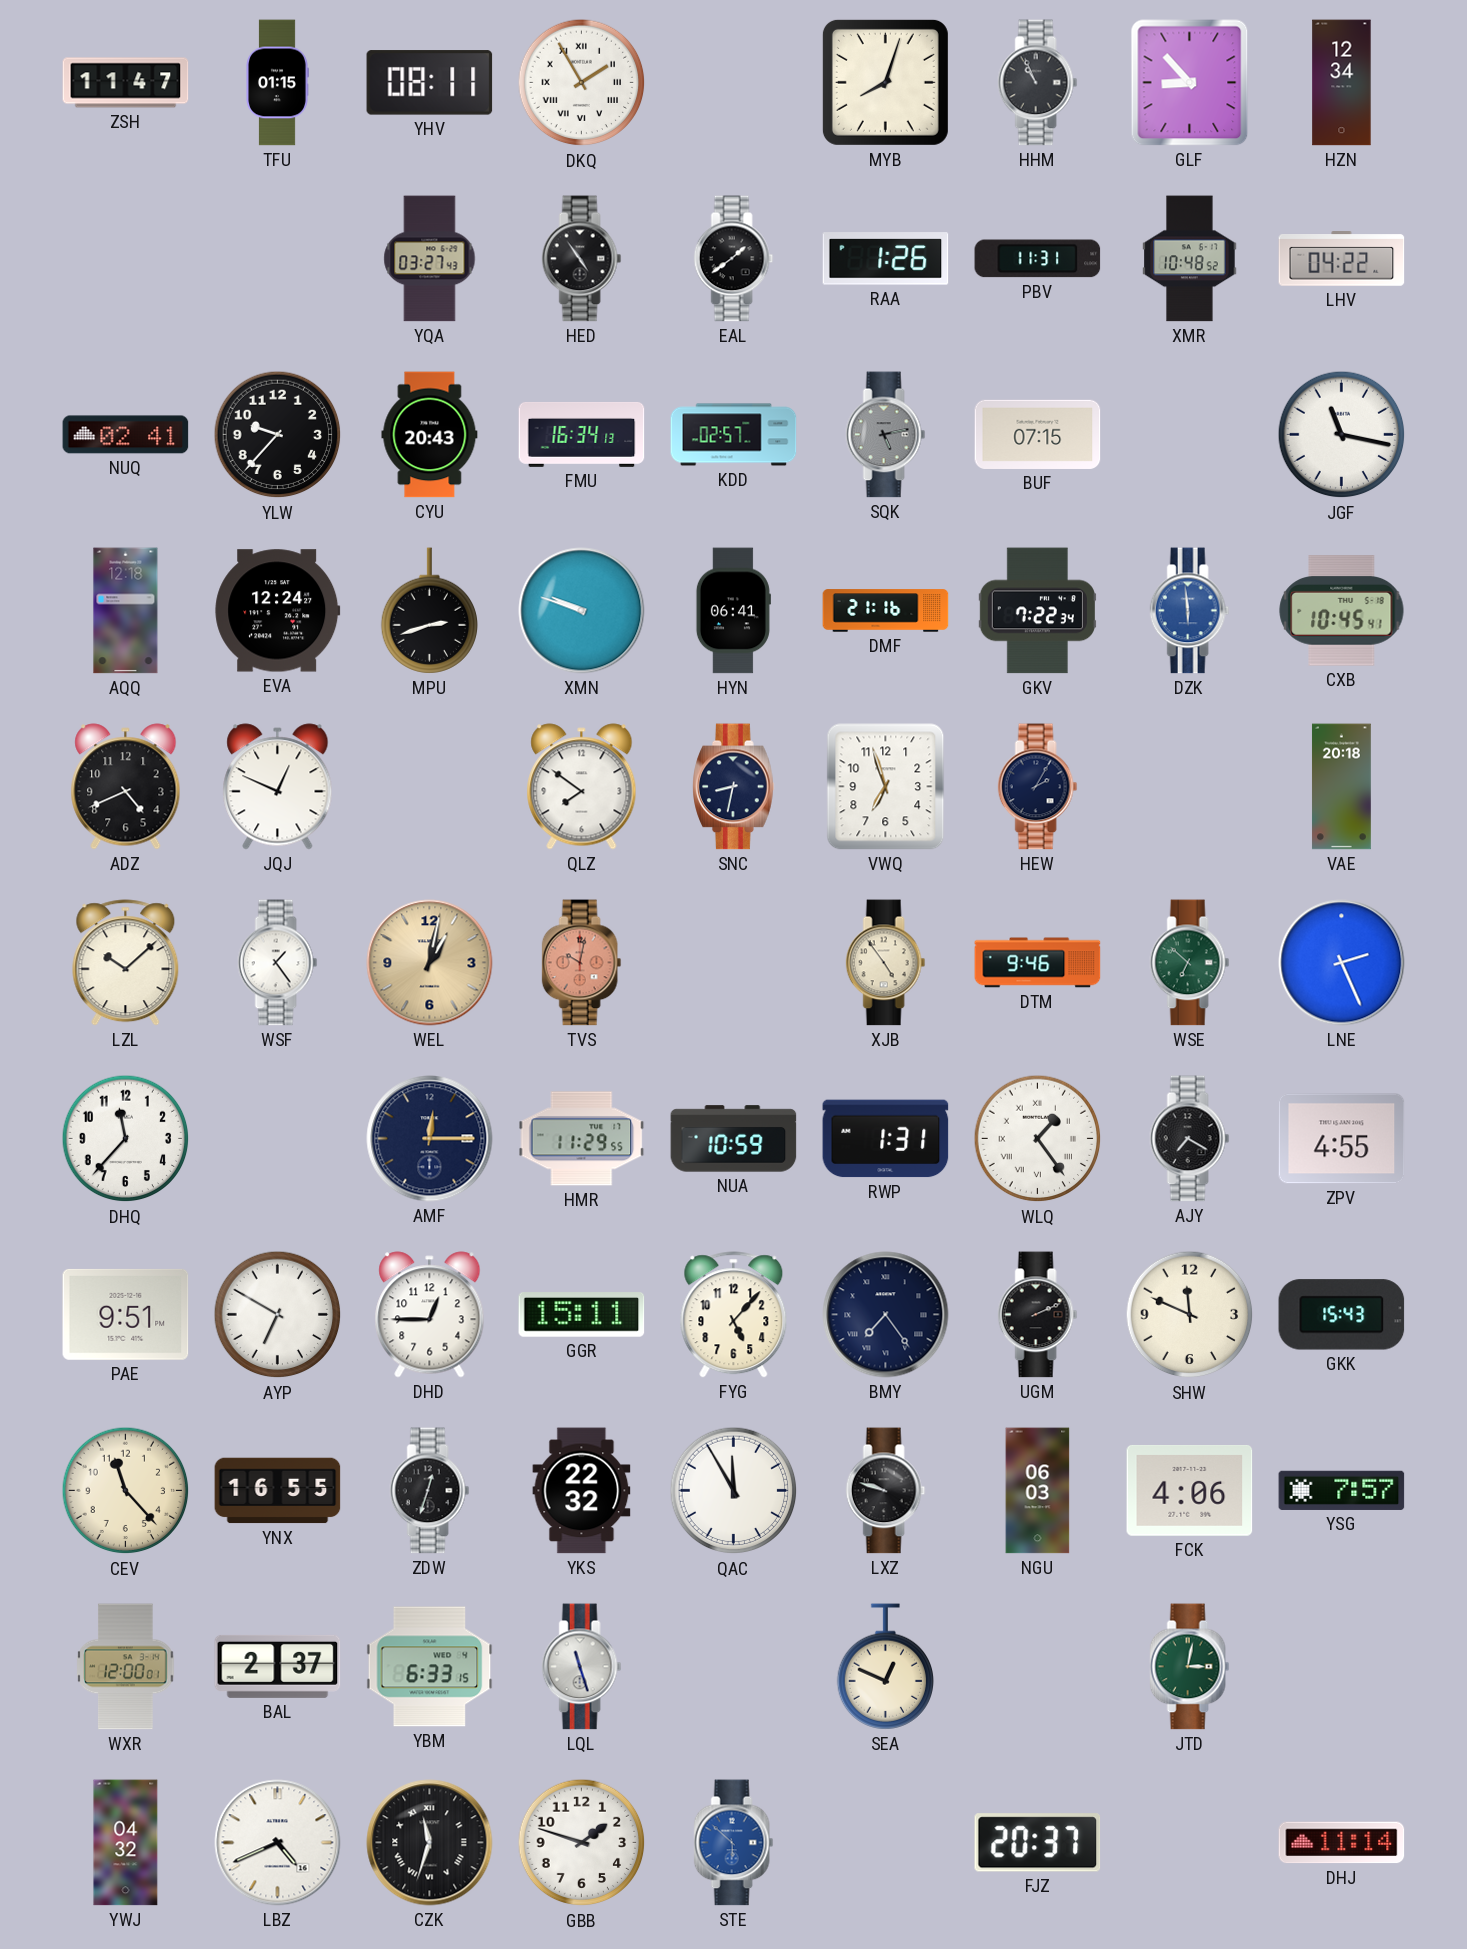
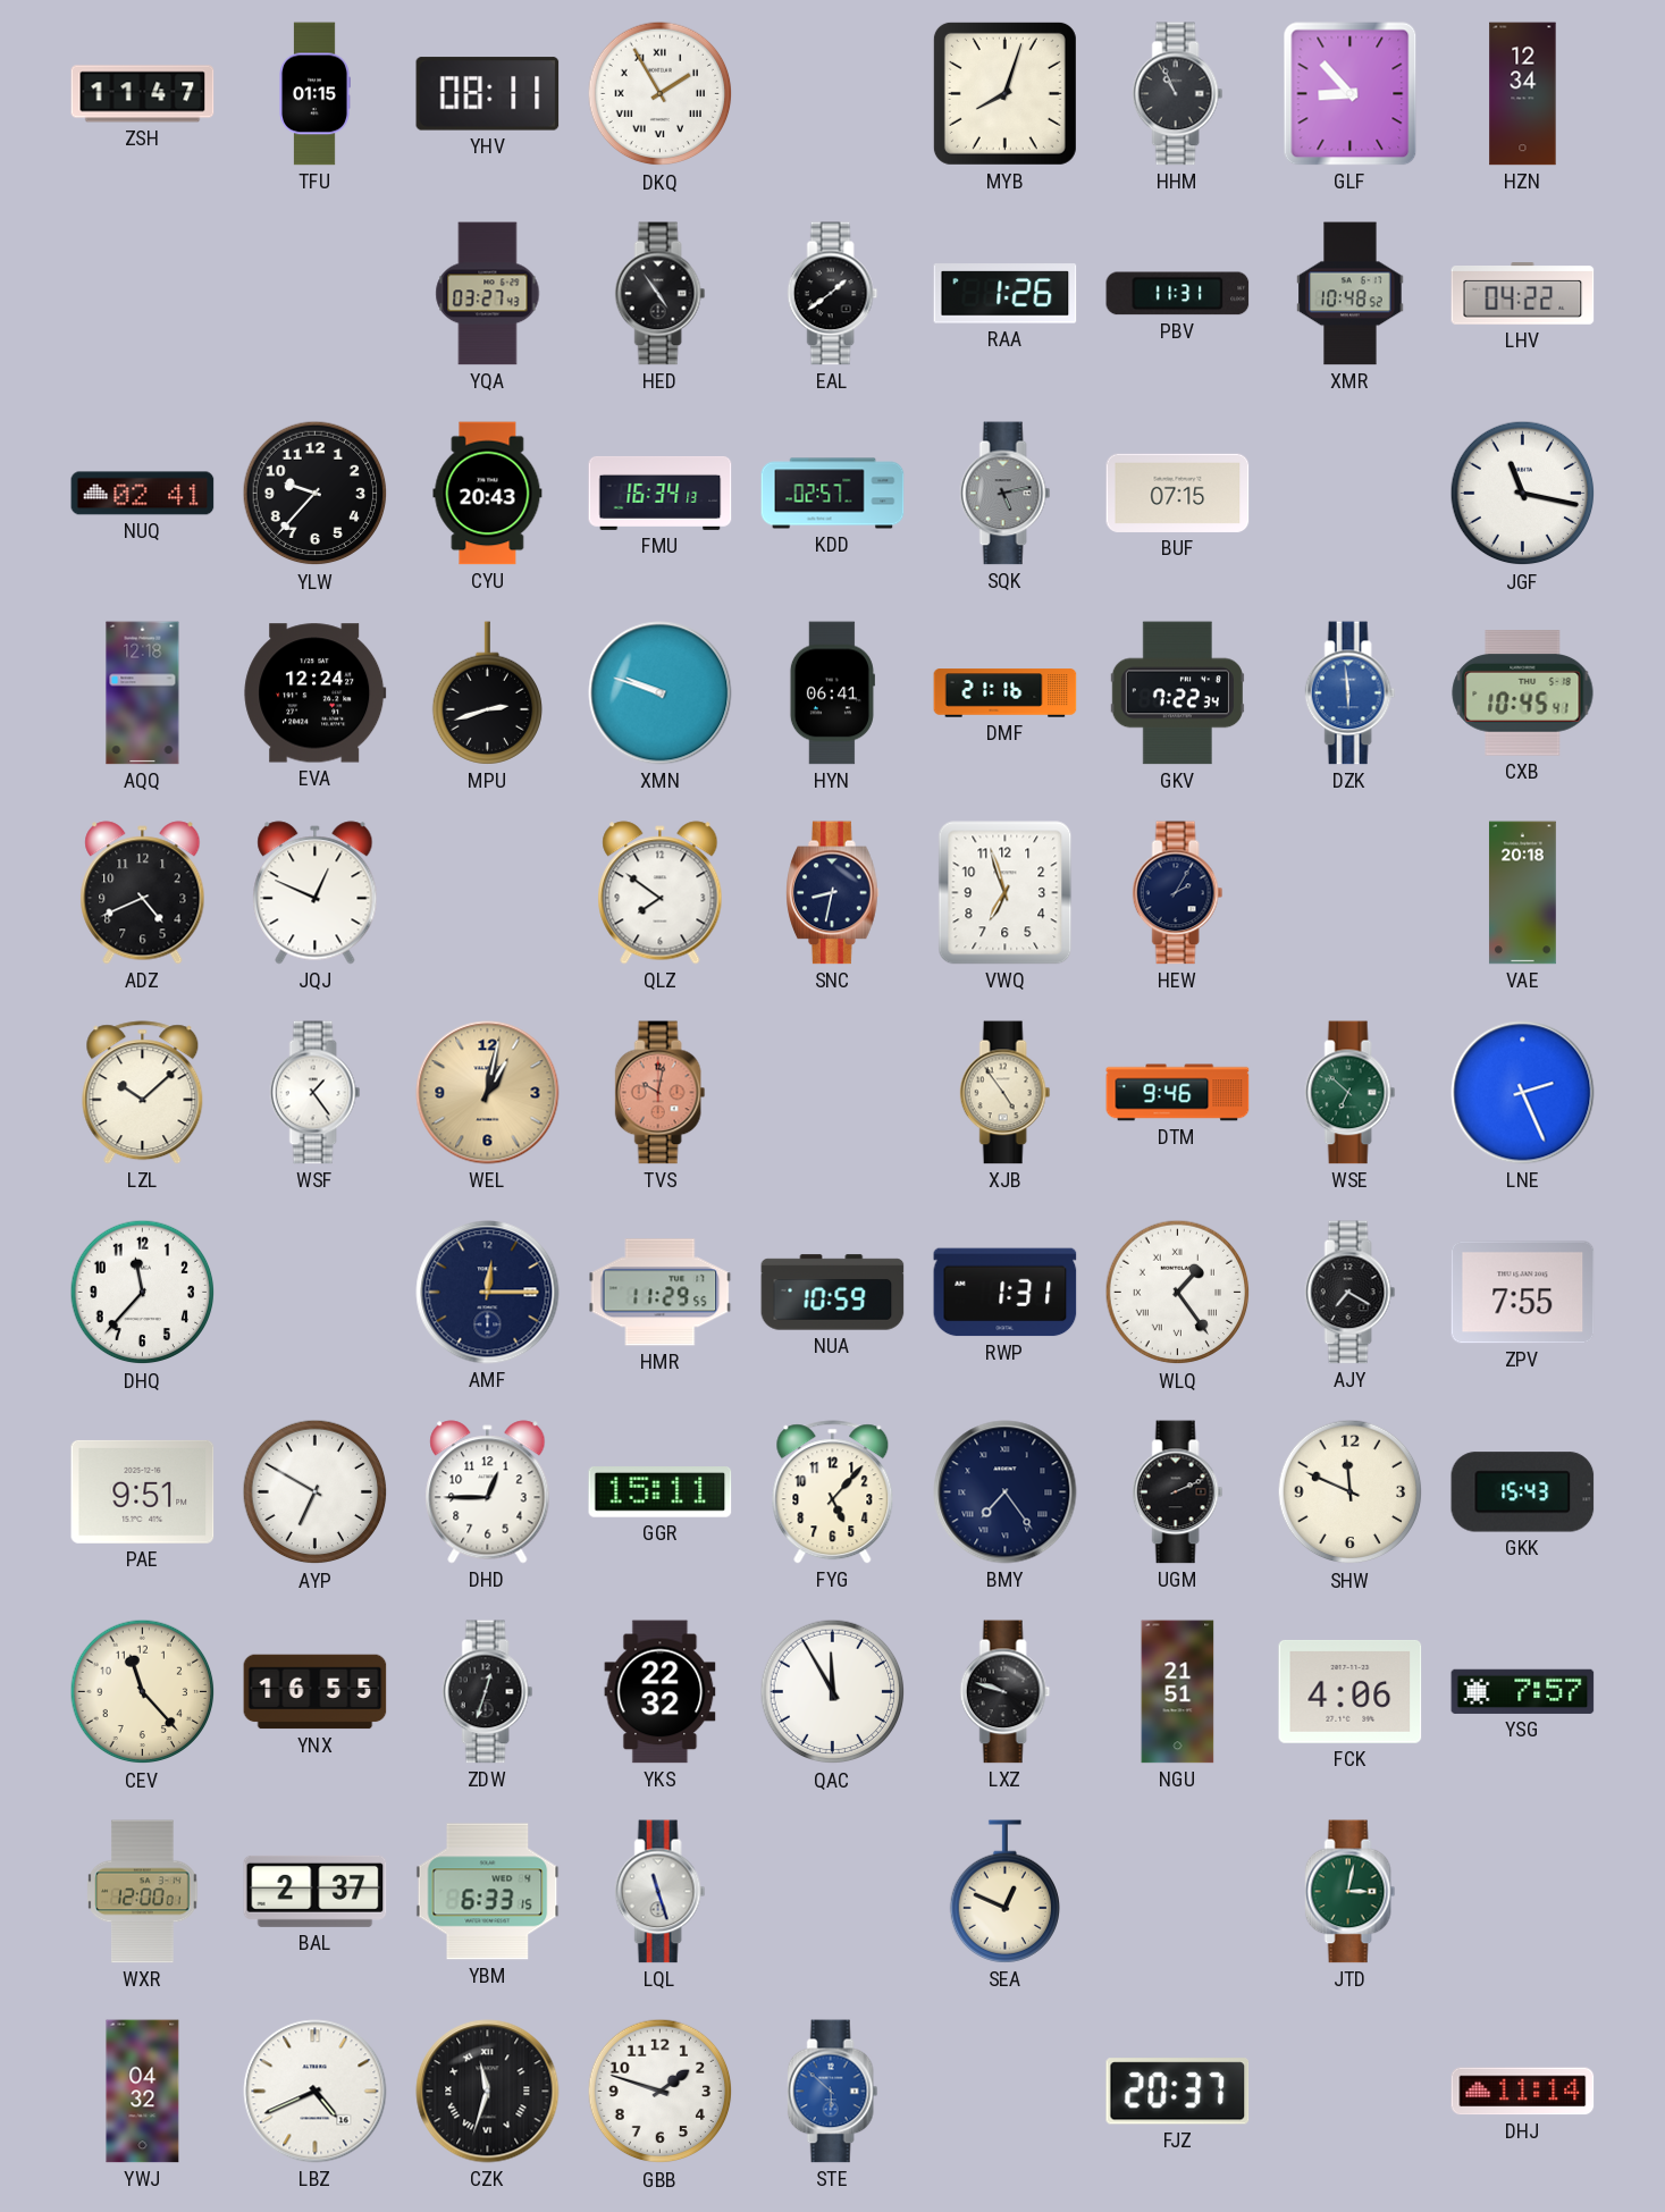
ZPV: 4:55 -> 7:55
NGU: 06:03 -> 21:51
